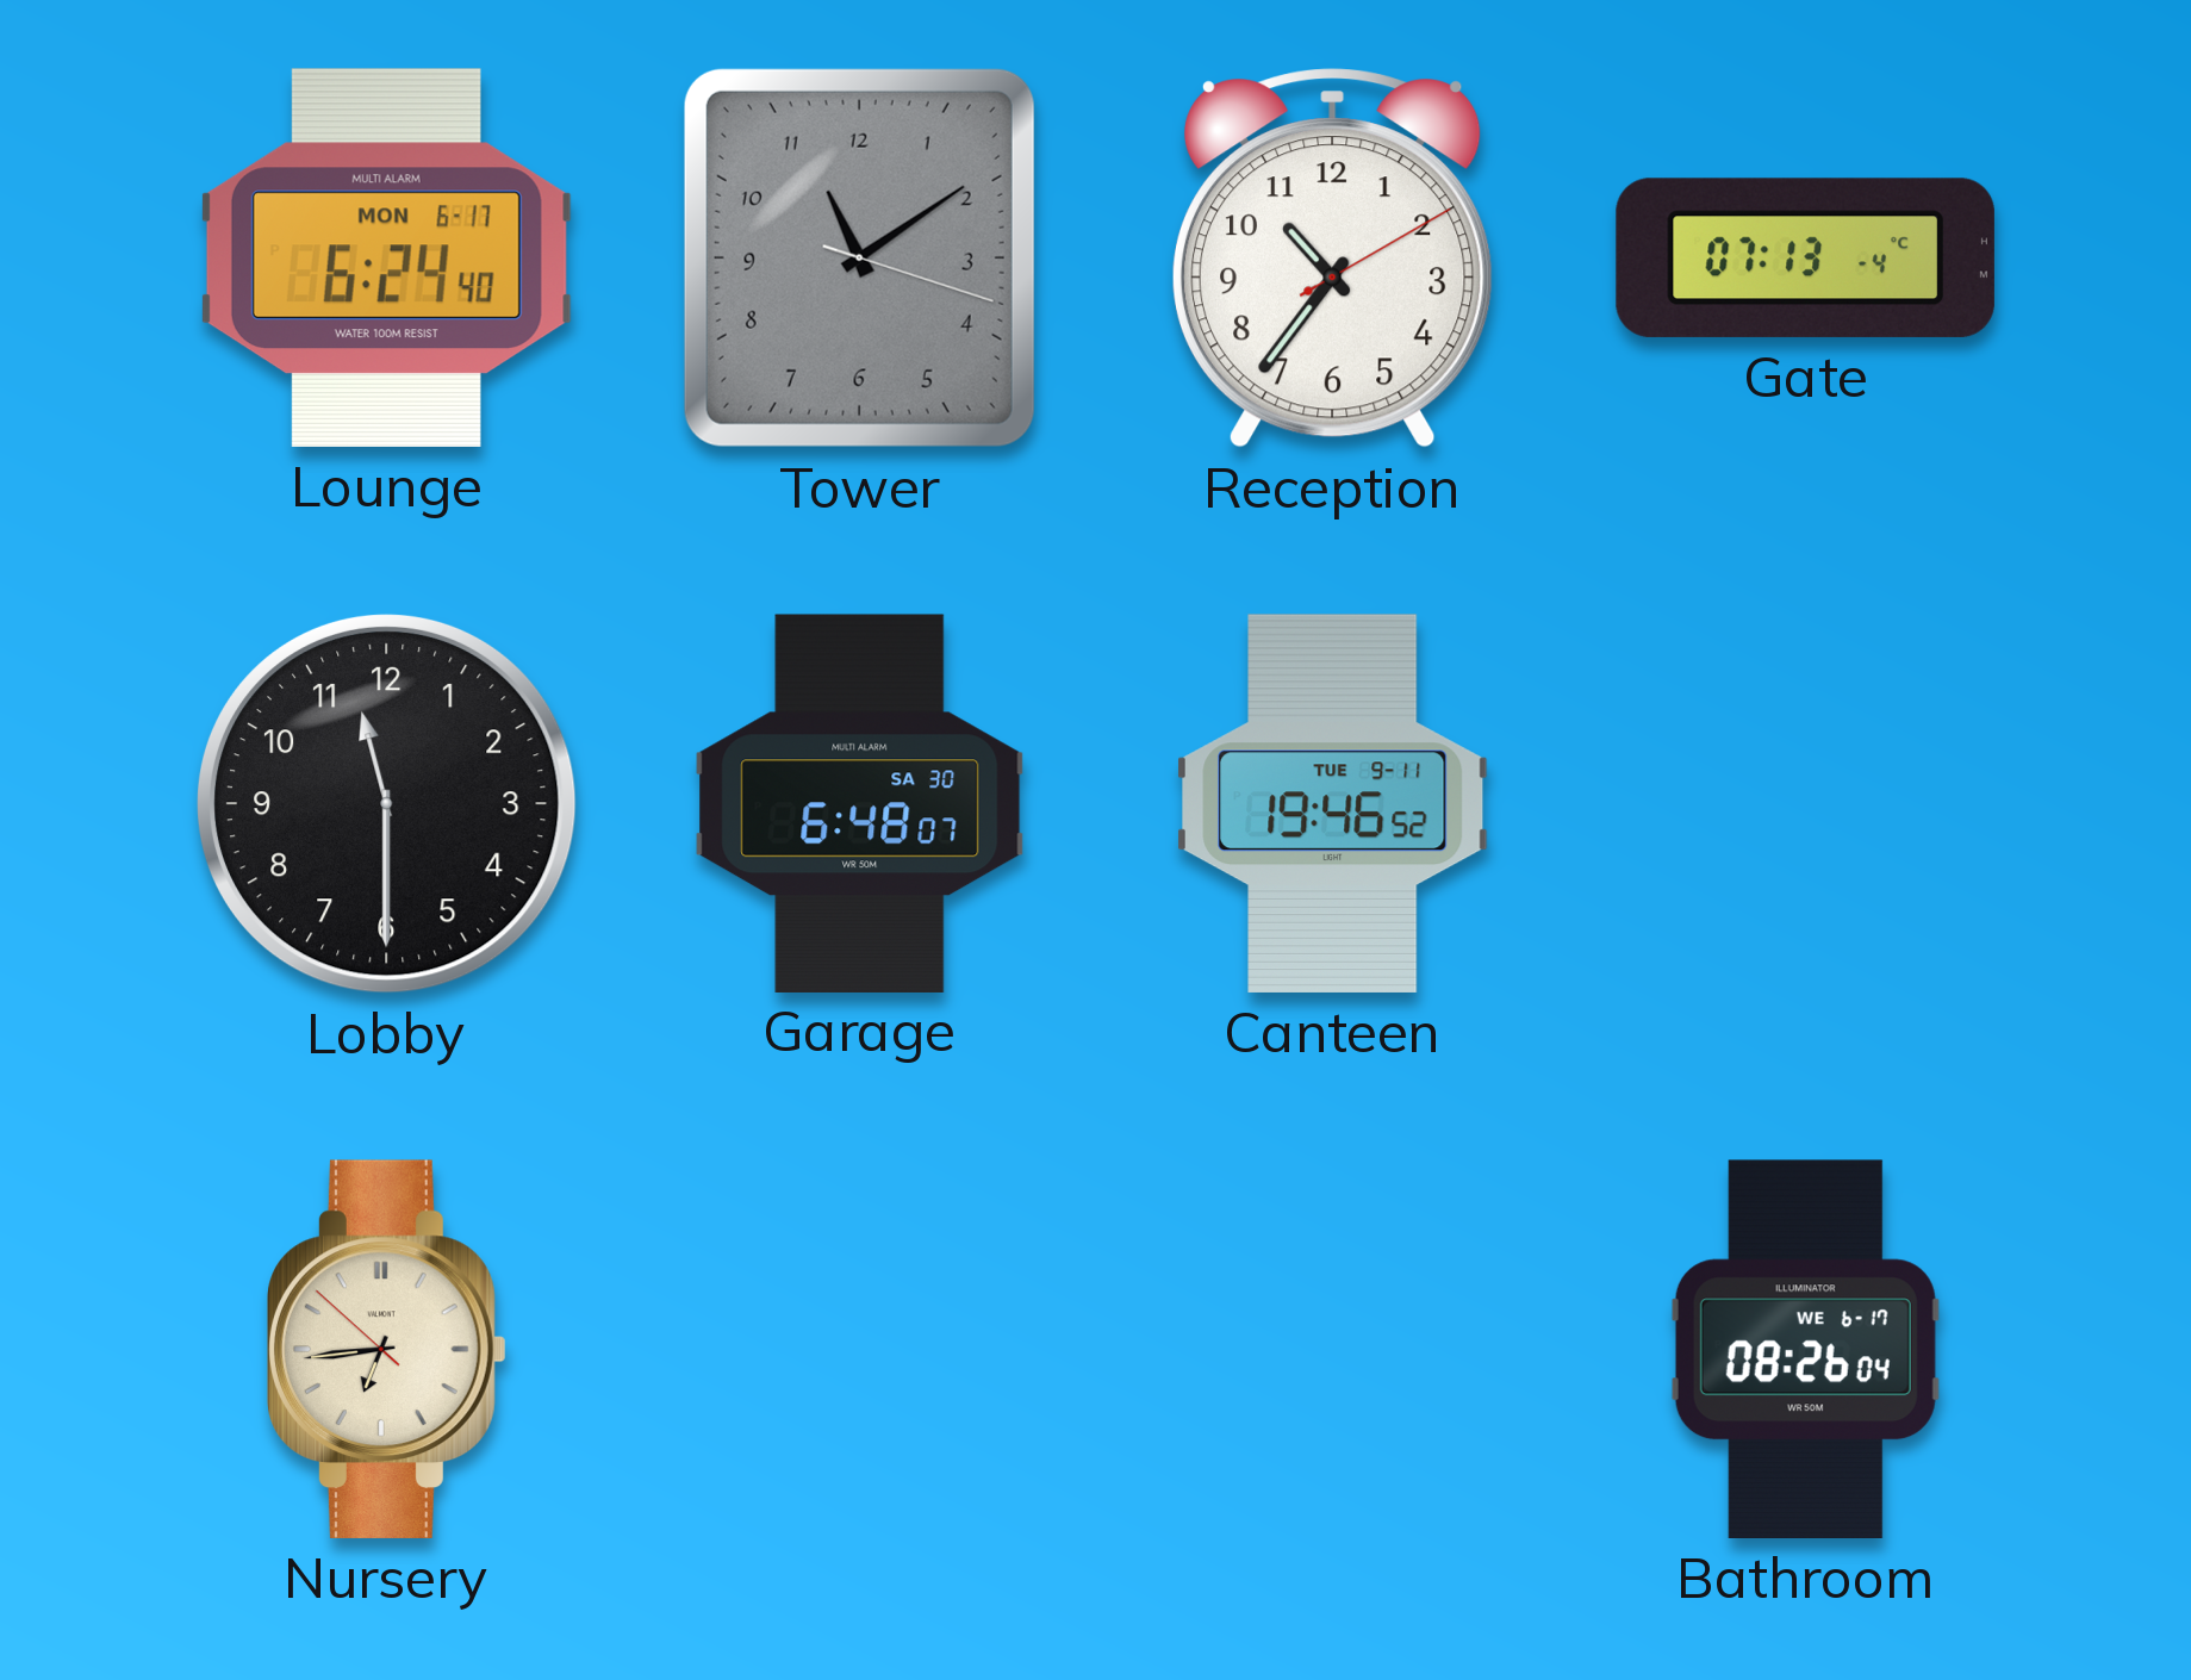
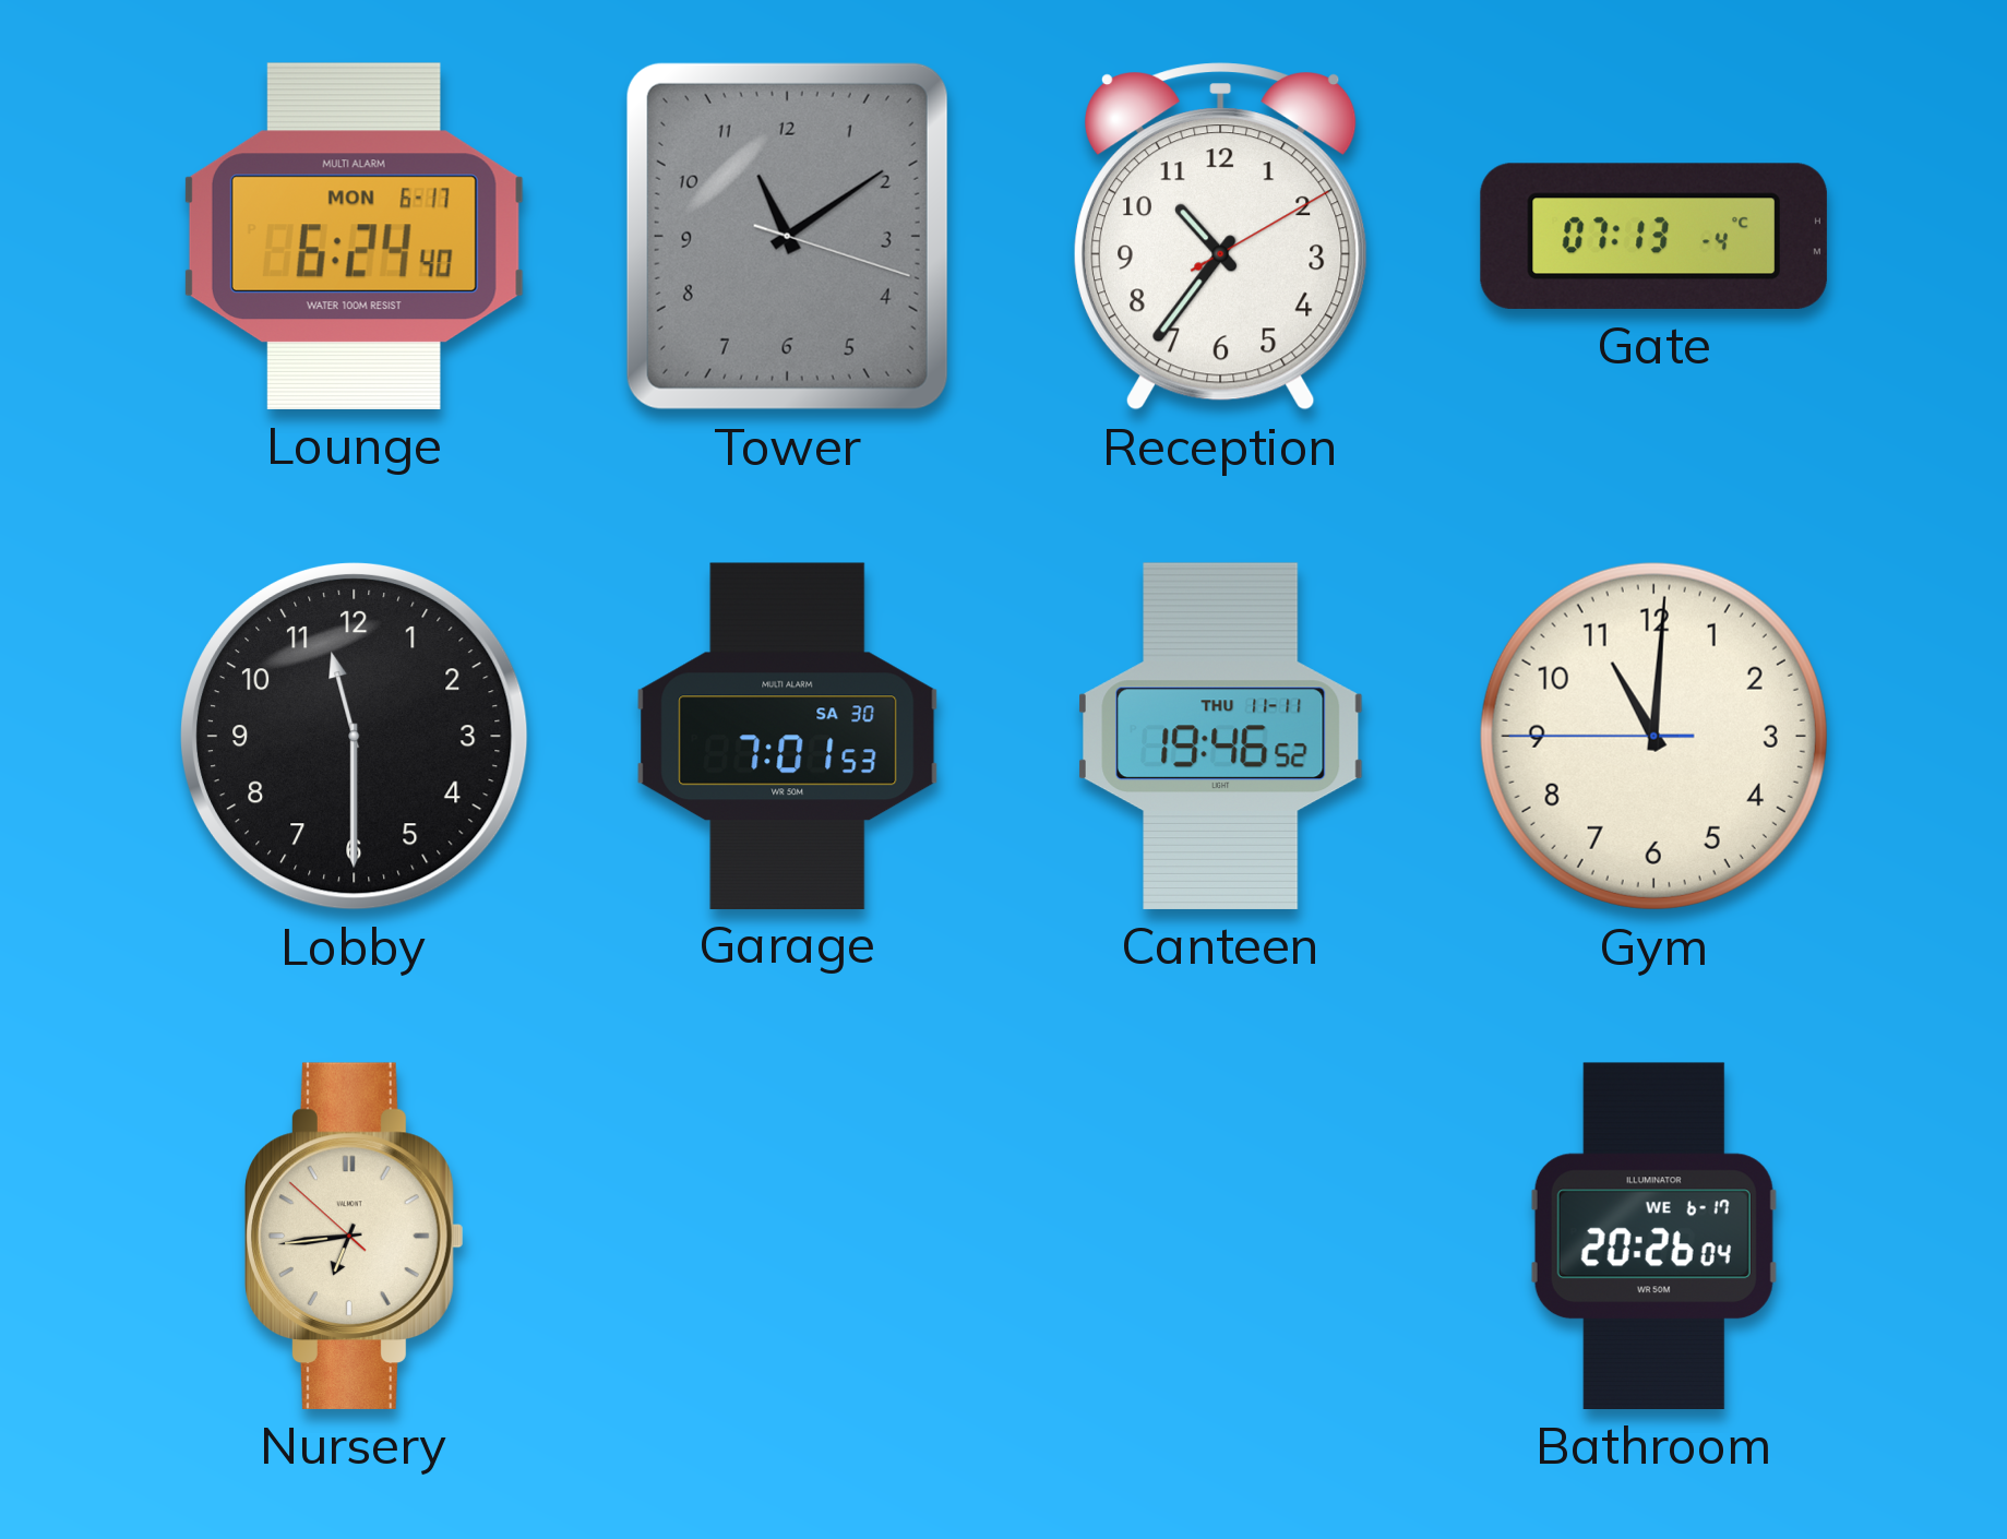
Garage: 6:48 -> 7:01
Canteen date: TUE 9-11 -> THU 11-11
Gym: none -> 11:00
Bathroom: 08:26 -> 20:26
